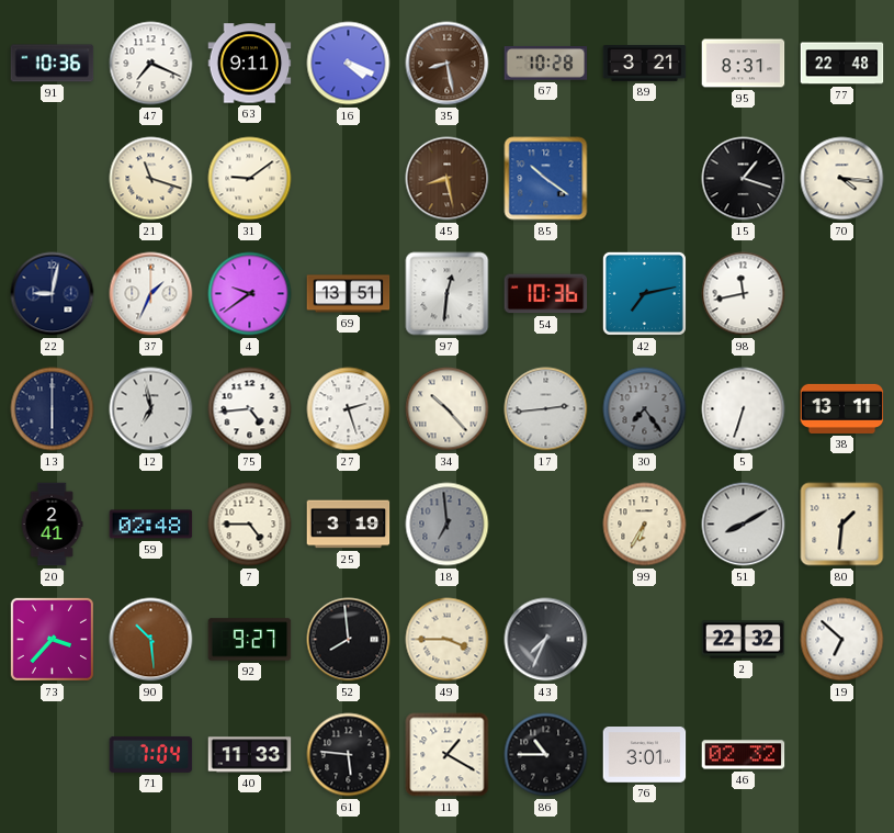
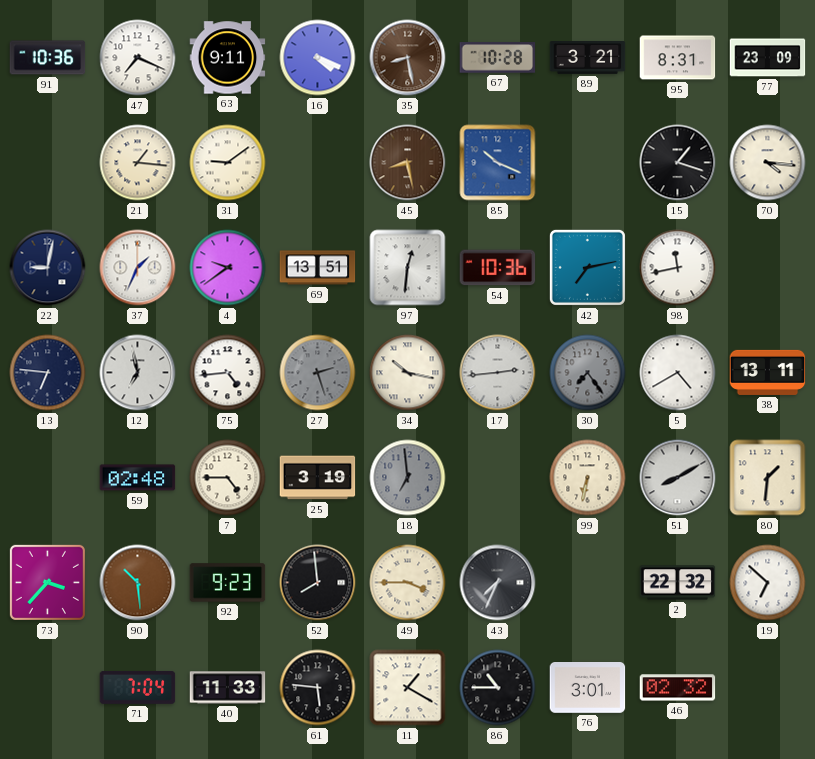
77: 22:48 -> 23:09
21: 11:18 -> 1:16
85: 10:21 -> 10:19
13: 6:00 -> 6:46
27 dial: white -> grey
34: 10:23 -> 10:17
5: 6:33 -> 4:40
20: 2:41 -> none
99: 6:35 -> 6:32
92: 9:27 -> 9:23
